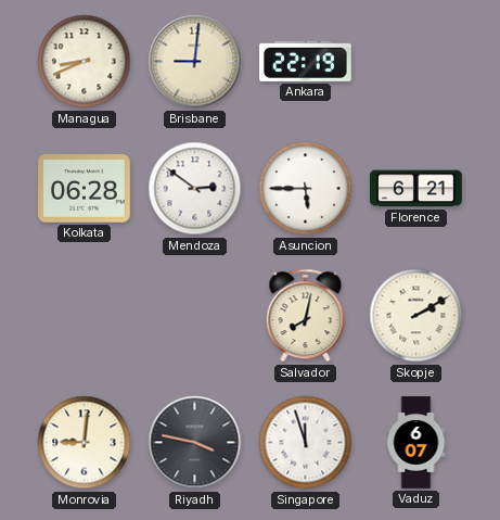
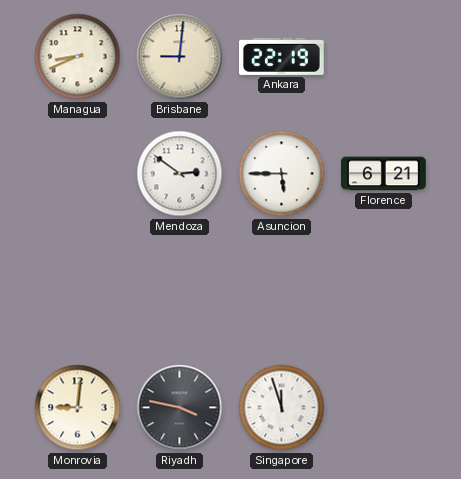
Kolkata: 06:28 -> none
Salvador: 8:02 -> none
Skopje: 2:10 -> none
Vaduz: 6:07 -> none
